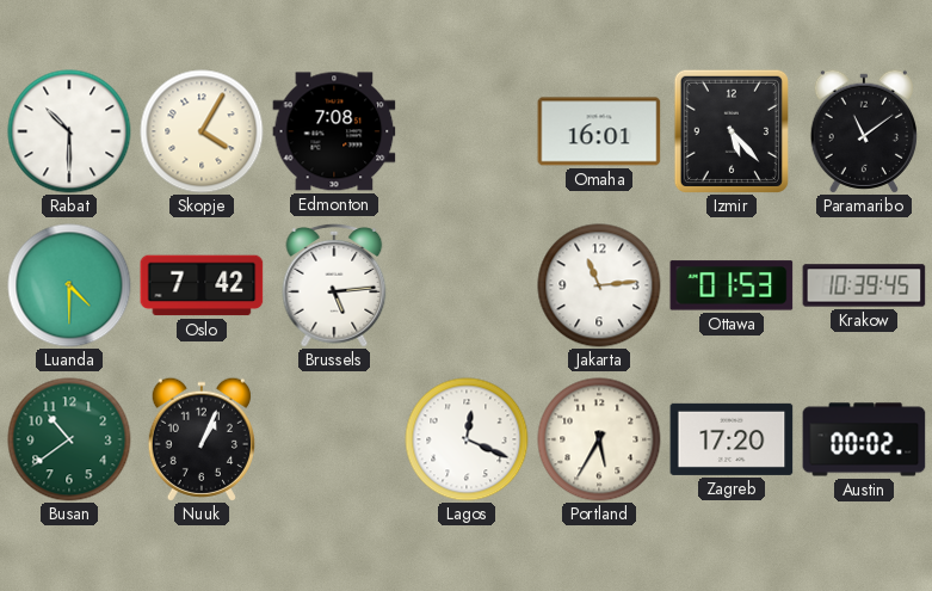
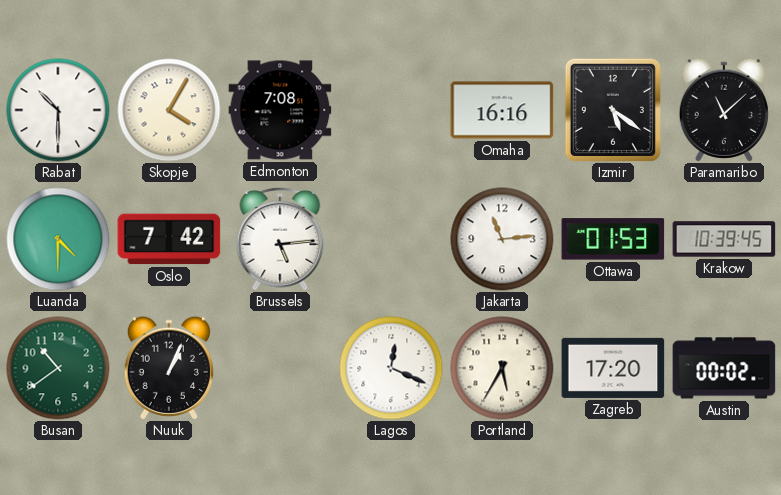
Omaha: 16:01 -> 16:16
Izmir: 5:23 -> 5:21
Paramaribo: 11:09 -> 11:08
